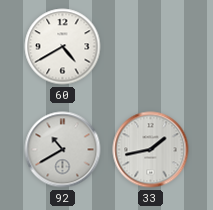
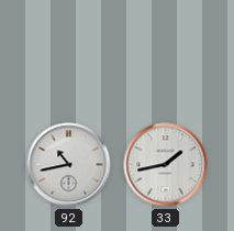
60: 4:40 -> none
92: 10:40 -> 10:43
